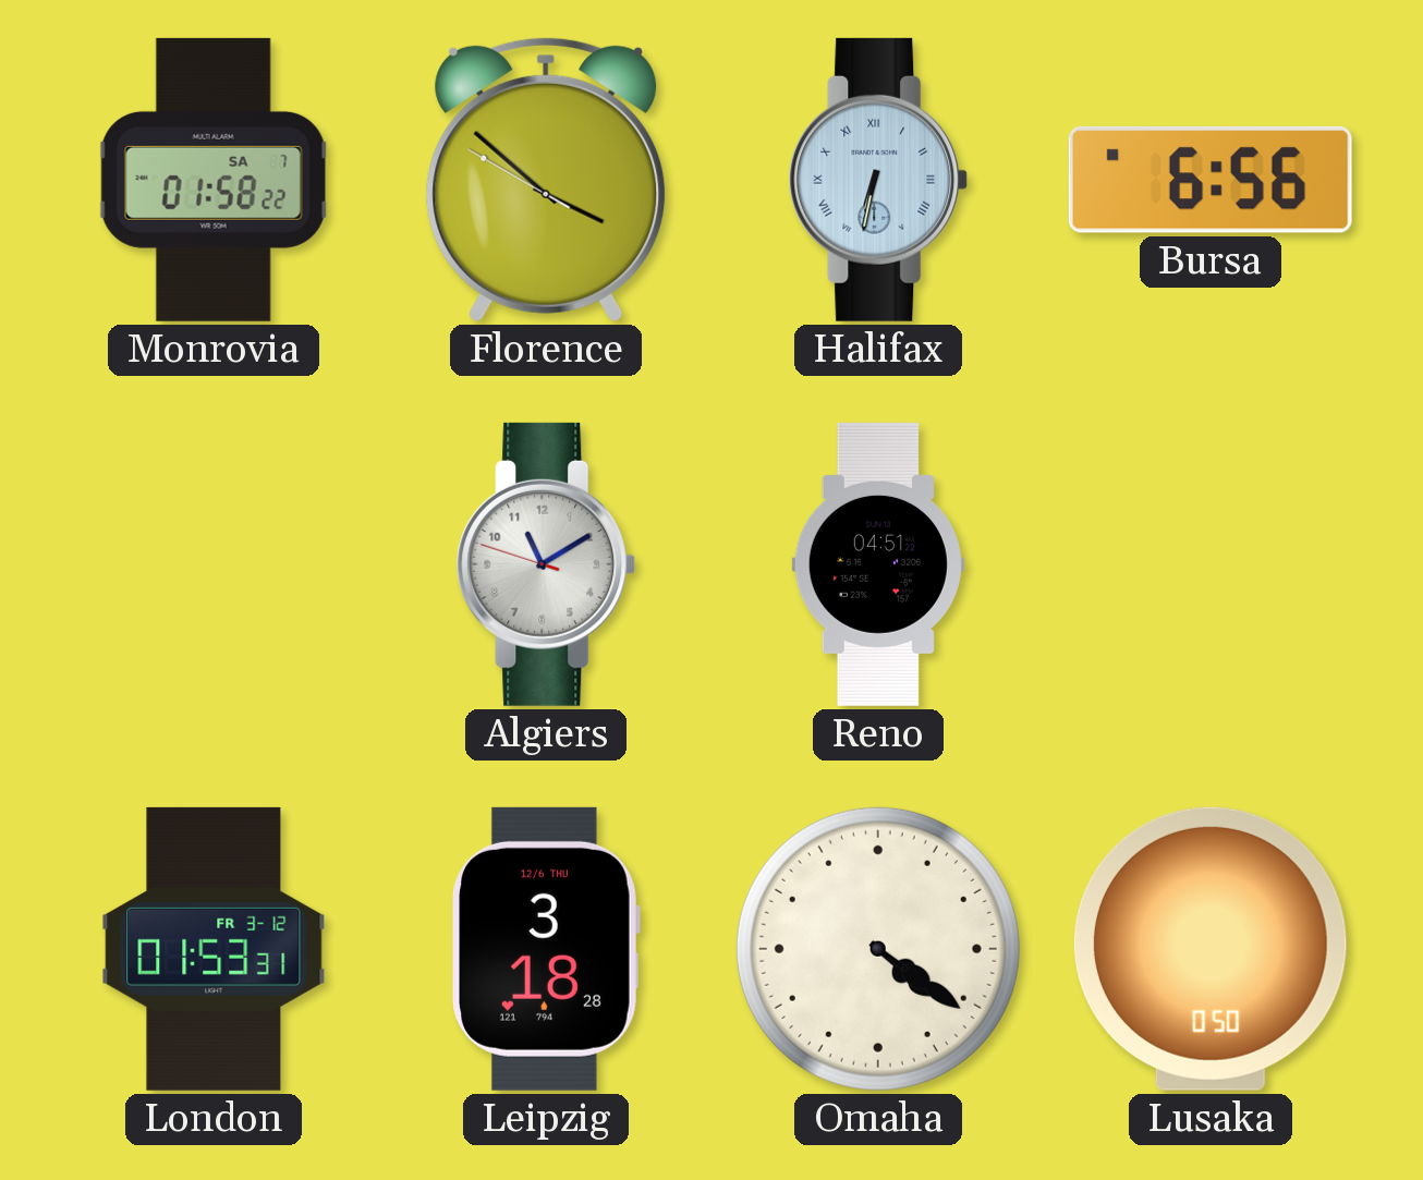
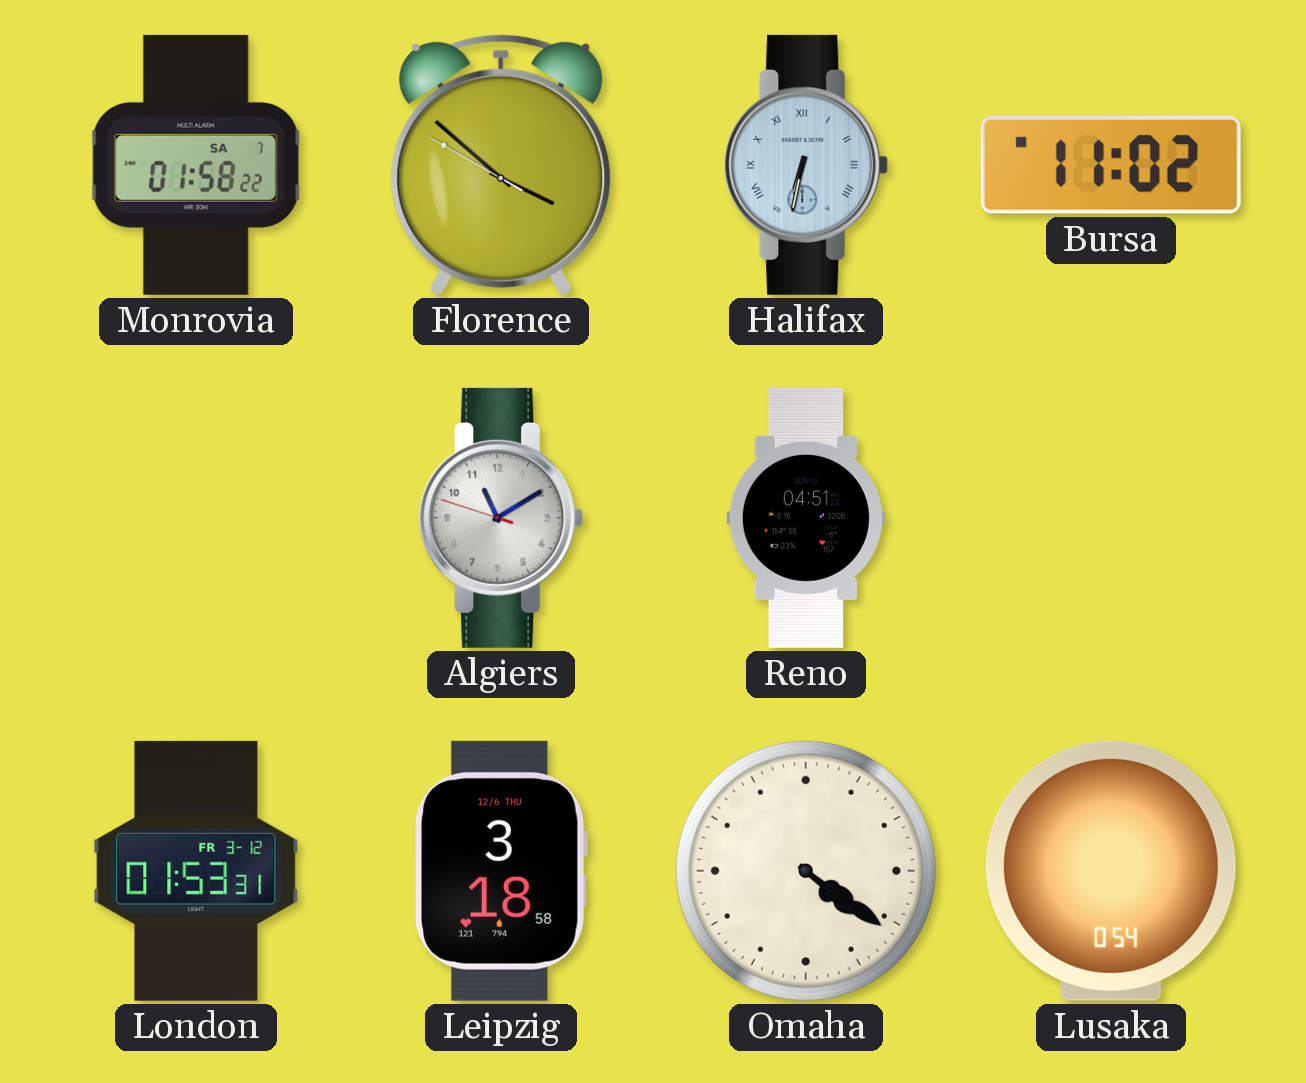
Bursa: 6:56 -> 11:02
Leipzig: 3:18:28 -> 3:18:58
Lusaka: 0:50 -> 0:54
